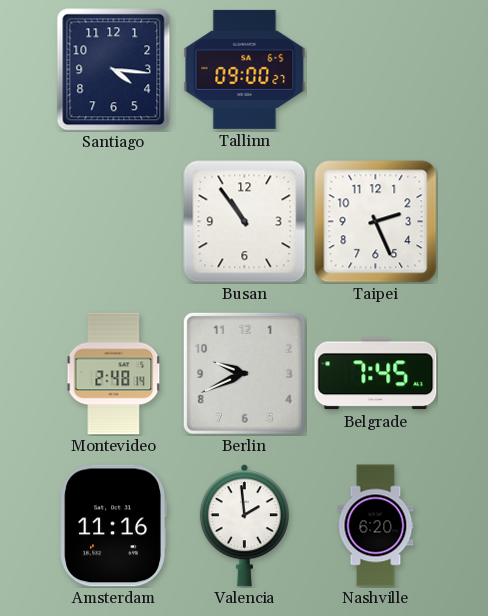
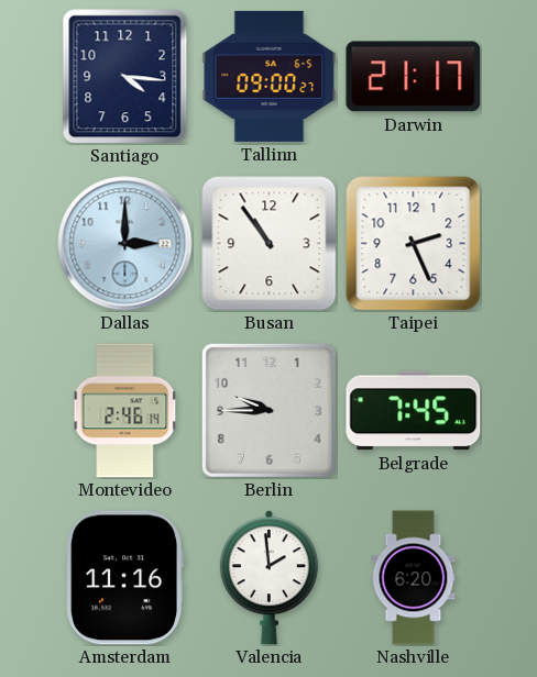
Darwin: none -> 21:17
Dallas: none -> 3:00
Montevideo: 2:48 -> 2:46
Berlin: 9:41 -> 9:45
